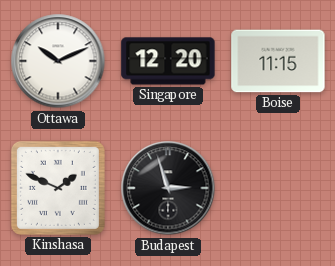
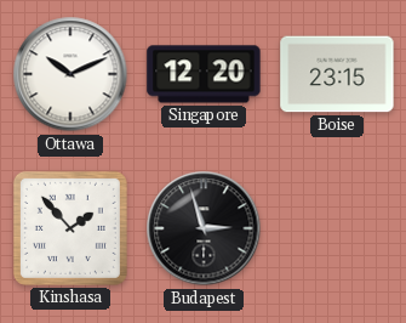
Boise: 11:15 -> 23:15
Kinshasa: 1:49 -> 1:53
